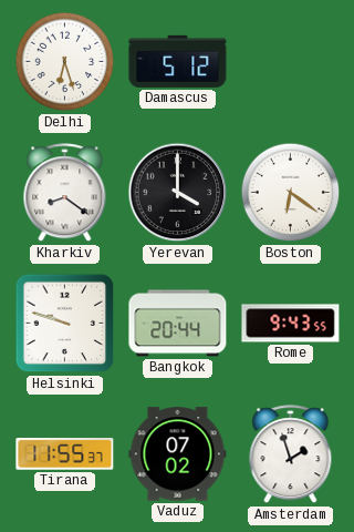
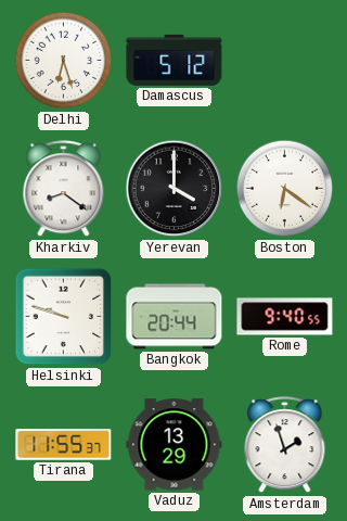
Rome: 9:43 -> 9:40
Vaduz: 07:02 -> 13:29
